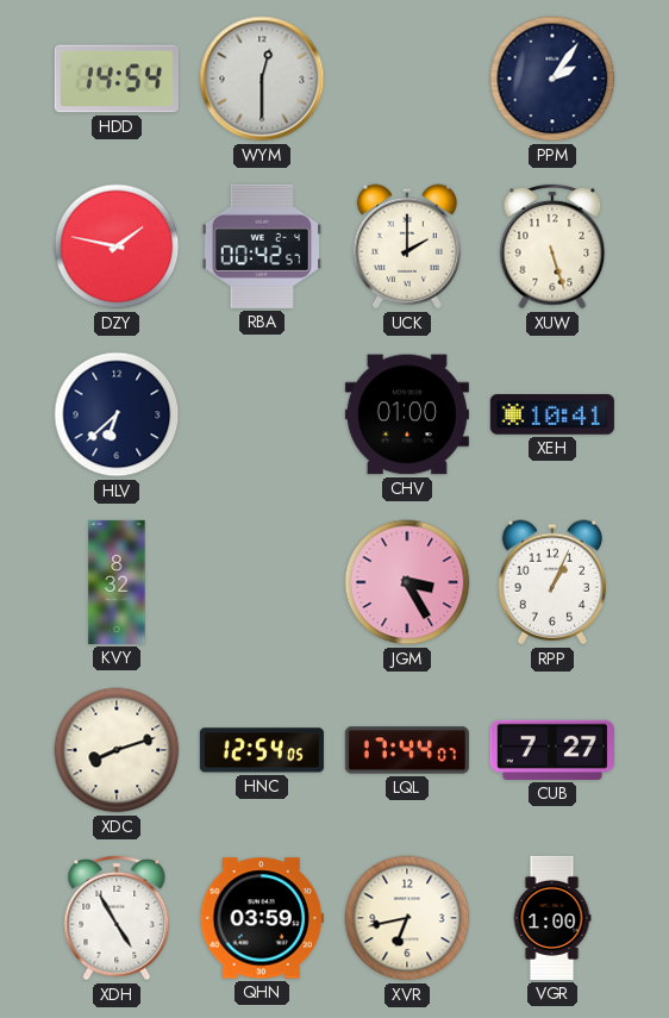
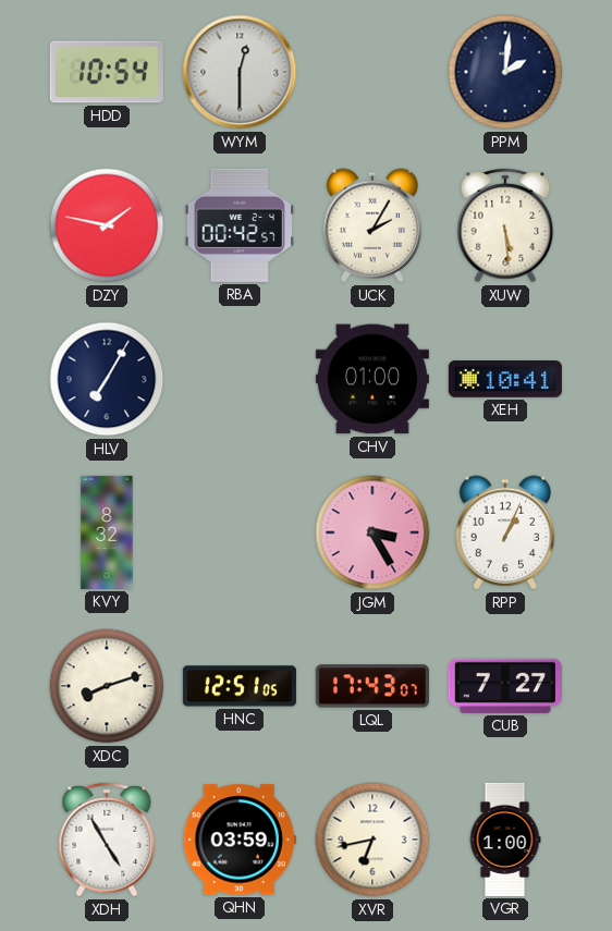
HDD: 14:54 -> 10:54
PPM: 2:06 -> 2:01
UCK: 2:00 -> 2:05
XUW: 5:27 -> 5:29
HLV: 6:38 -> 7:05
HNC: 12:54 -> 12:51
LQL: 17:44 -> 17:43
